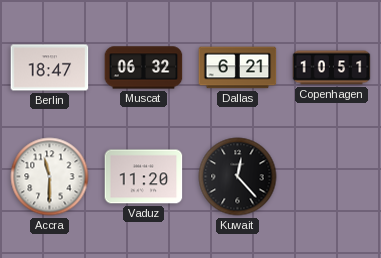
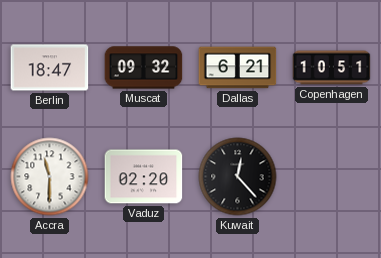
Muscat: 06:32 -> 09:32
Vaduz: 11:20 -> 02:20
